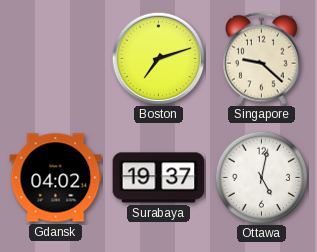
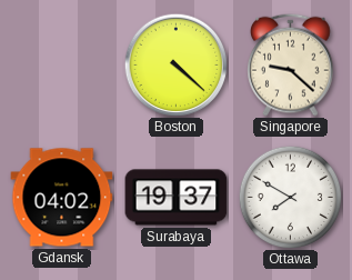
Boston: 7:12 -> 4:22
Ottawa: 5:02 -> 7:50
